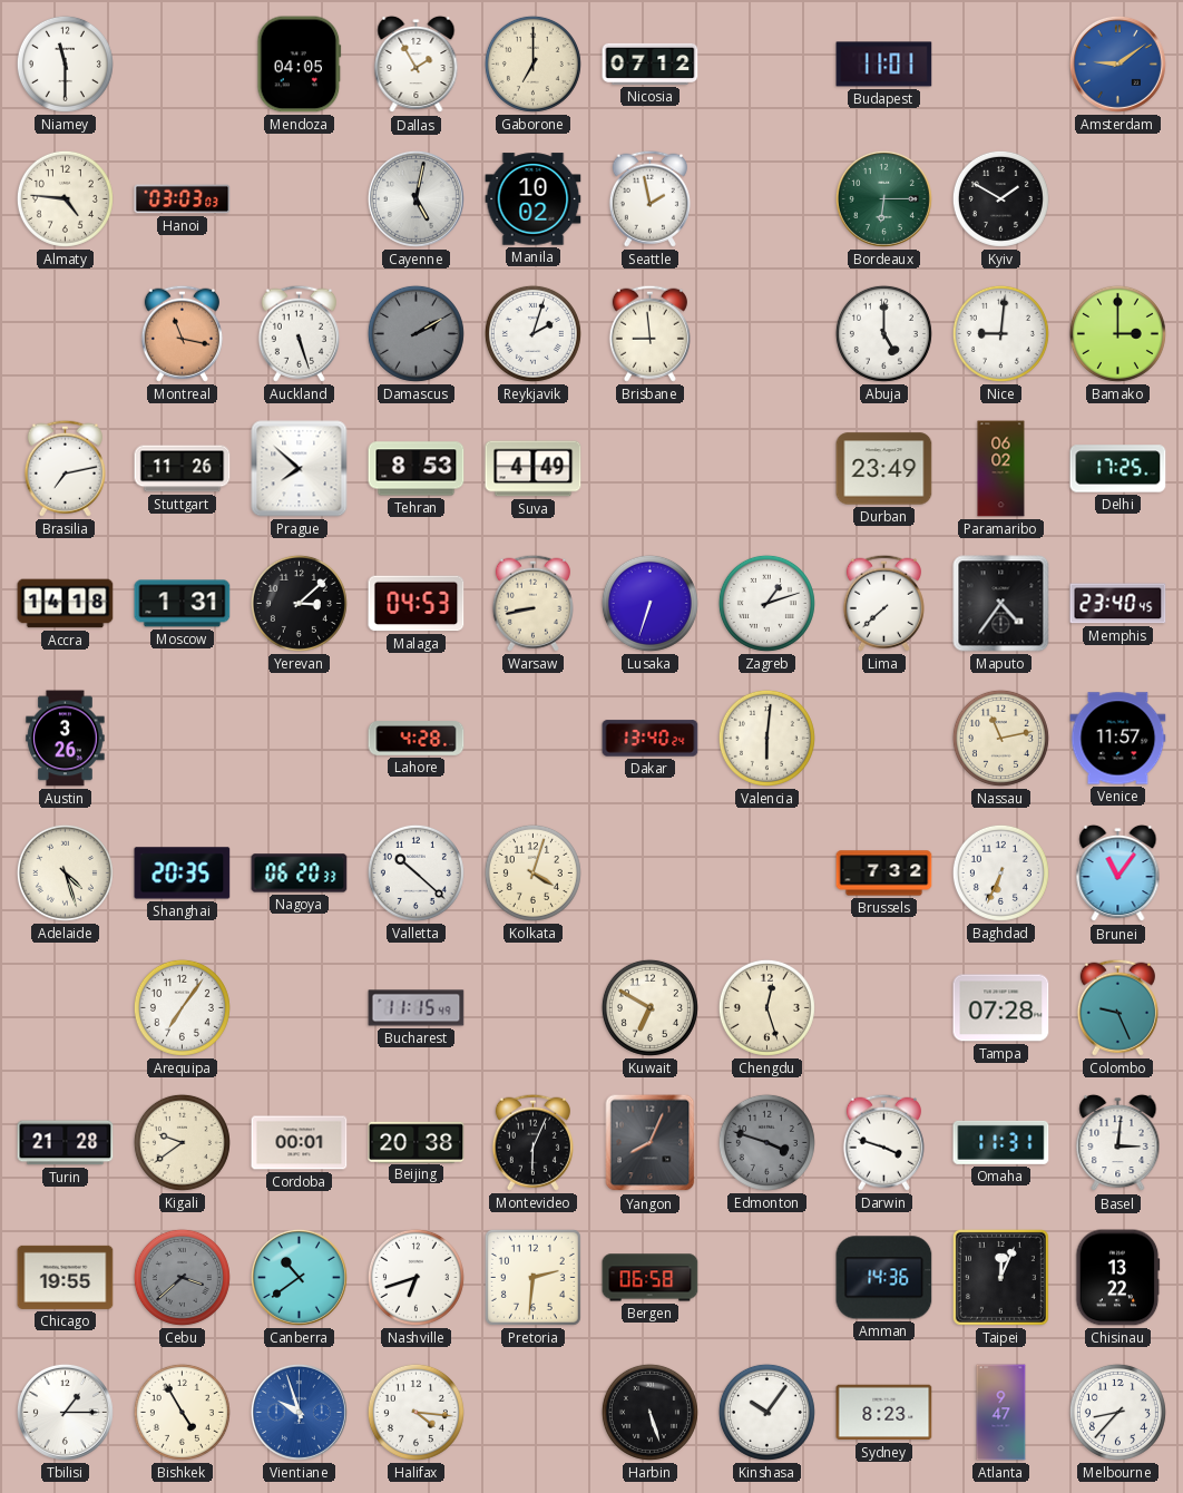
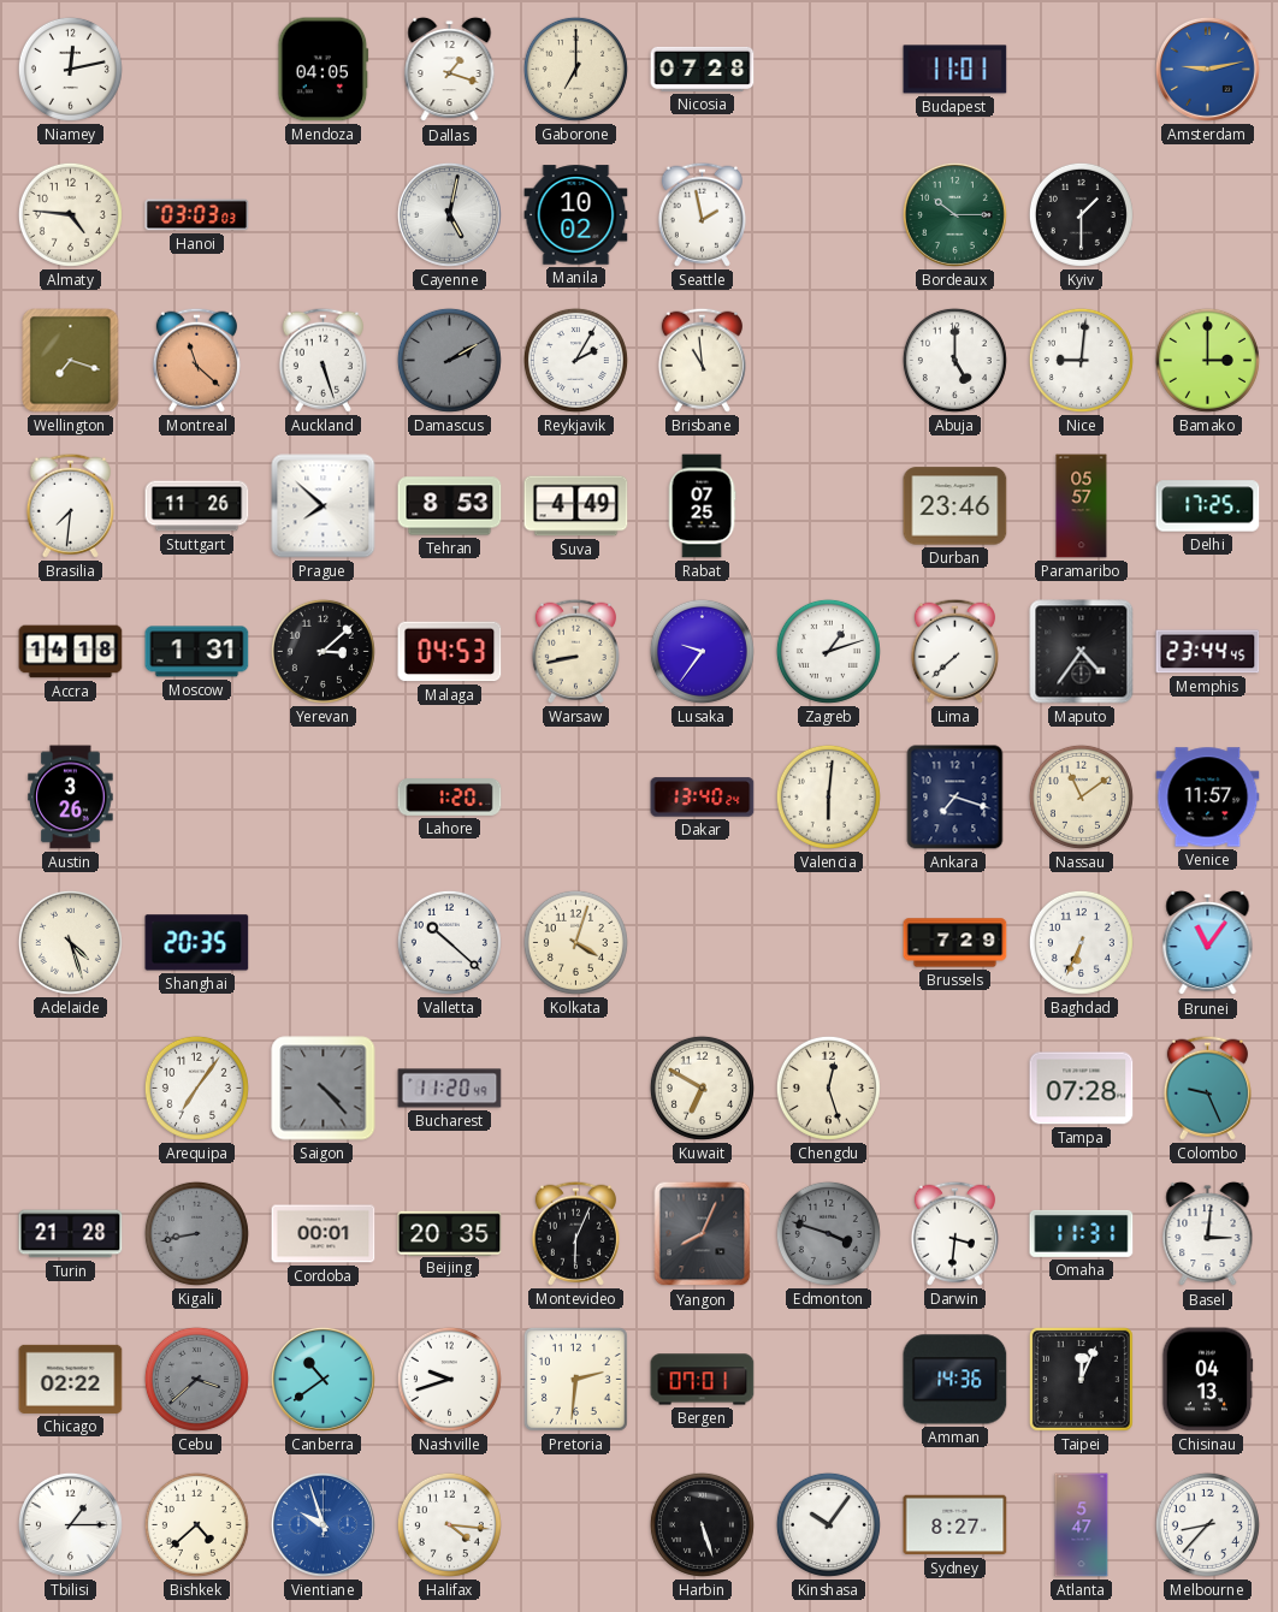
Niamey: 11:30 -> 12:13
Dallas: 1:55 -> 1:18
Nicosia: 07:12 -> 07:28
Amsterdam: 9:09 -> 9:13
Bordeaux: 6:15 -> 10:15
Kyiv: 1:50 -> 1:30
Wellington: none -> 7:18
Montreal: 11:17 -> 11:22
Reykjavik: 2:03 -> 2:05
Brisbane: 8:59 -> 10:59
Brasilia: 7:13 -> 7:31
Rabat: none -> 07:25
Durban: 23:49 -> 23:46
Paramaribo: 06:02 -> 05:57
Lusaka: 6:33 -> 9:36
Memphis: 23:40 -> 23:44
Lahore: 4:28 -> 1:20
Ankara: none -> 7:18
Nassau: 11:13 -> 11:09
Nagoya: 06:20 -> none
Brussels: 7:32 -> 7:29
Saigon: none -> 4:23
Bucharest: 11:15 -> 11:20
Kigali: 9:39 -> 8:43
Kigali dial: cream -> grey
Beijing: 20:38 -> 20:35
Darwin: 3:48 -> 3:31
Chicago: 19:55 -> 02:22
Nashville: 6:42 -> 9:42
Bergen: 06:58 -> 07:01
Chisinau: 13:22 -> 04:13
Bishkek: 4:55 -> 4:38
Sydney: 8:23 -> 8:27
Atlanta: 9:47 -> 5:47
